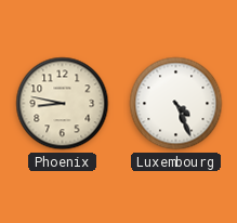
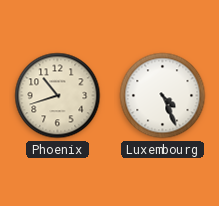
Phoenix: 8:47 -> 10:42
